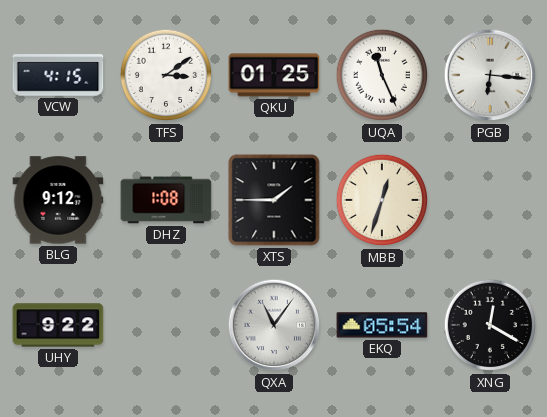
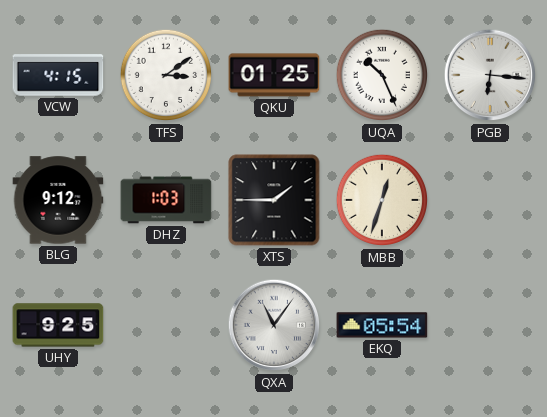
UQA: 11:26 -> 10:26
DHZ: 1:08 -> 1:03
UHY: 9:22 -> 9:25
XNG: 12:20 -> none
